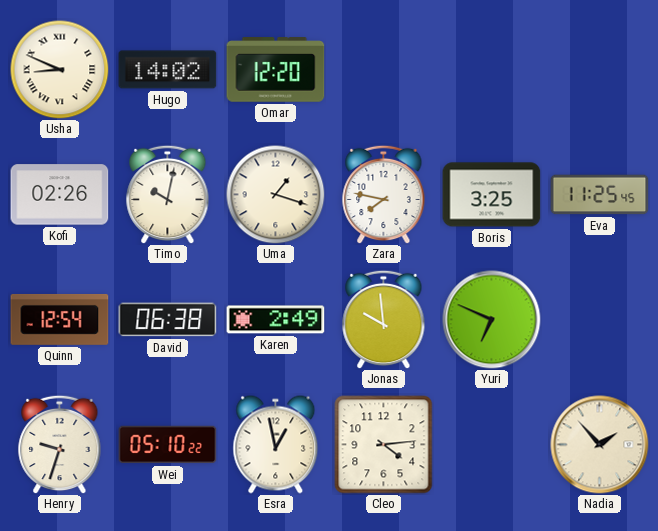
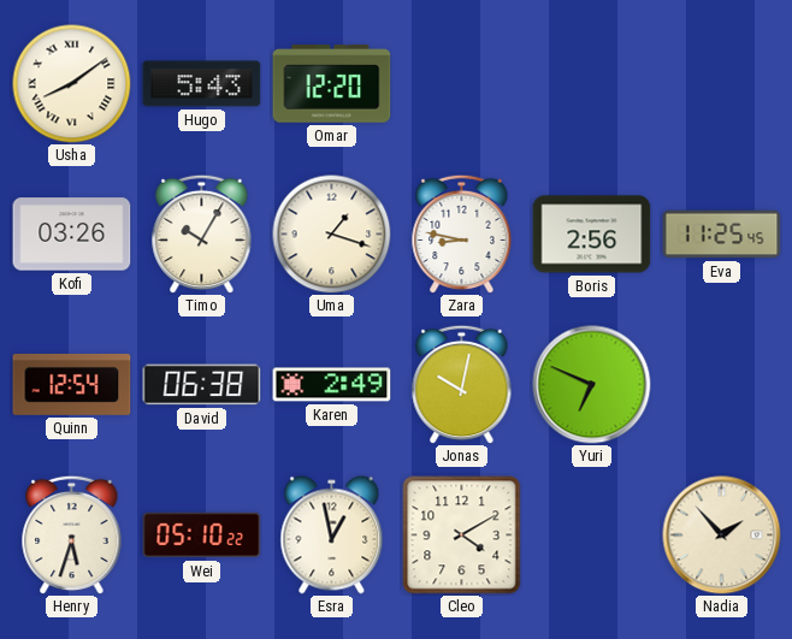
Usha: 8:49 -> 8:09
Hugo: 14:02 -> 5:43
Kofi: 02:26 -> 03:26
Timo: 10:02 -> 10:05
Zara: 7:47 -> 8:47
Boris: 3:25 -> 2:56
Jonas: 9:59 -> 10:02
Henry: 9:33 -> 5:33
Cleo: 4:14 -> 4:10
